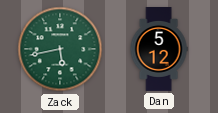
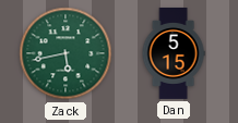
Dan: 5:12 -> 5:15
